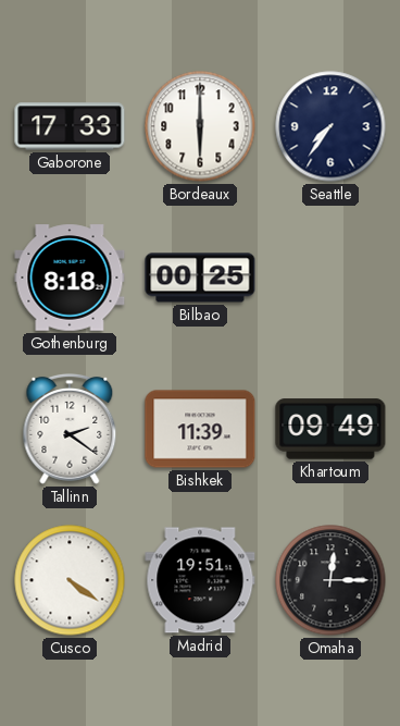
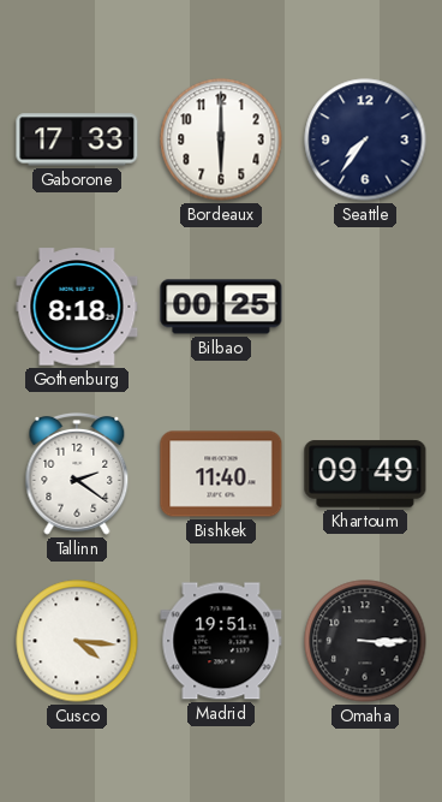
Bishkek: 11:39 -> 11:40
Cusco: 4:21 -> 4:16
Omaha: 12:15 -> 3:15
